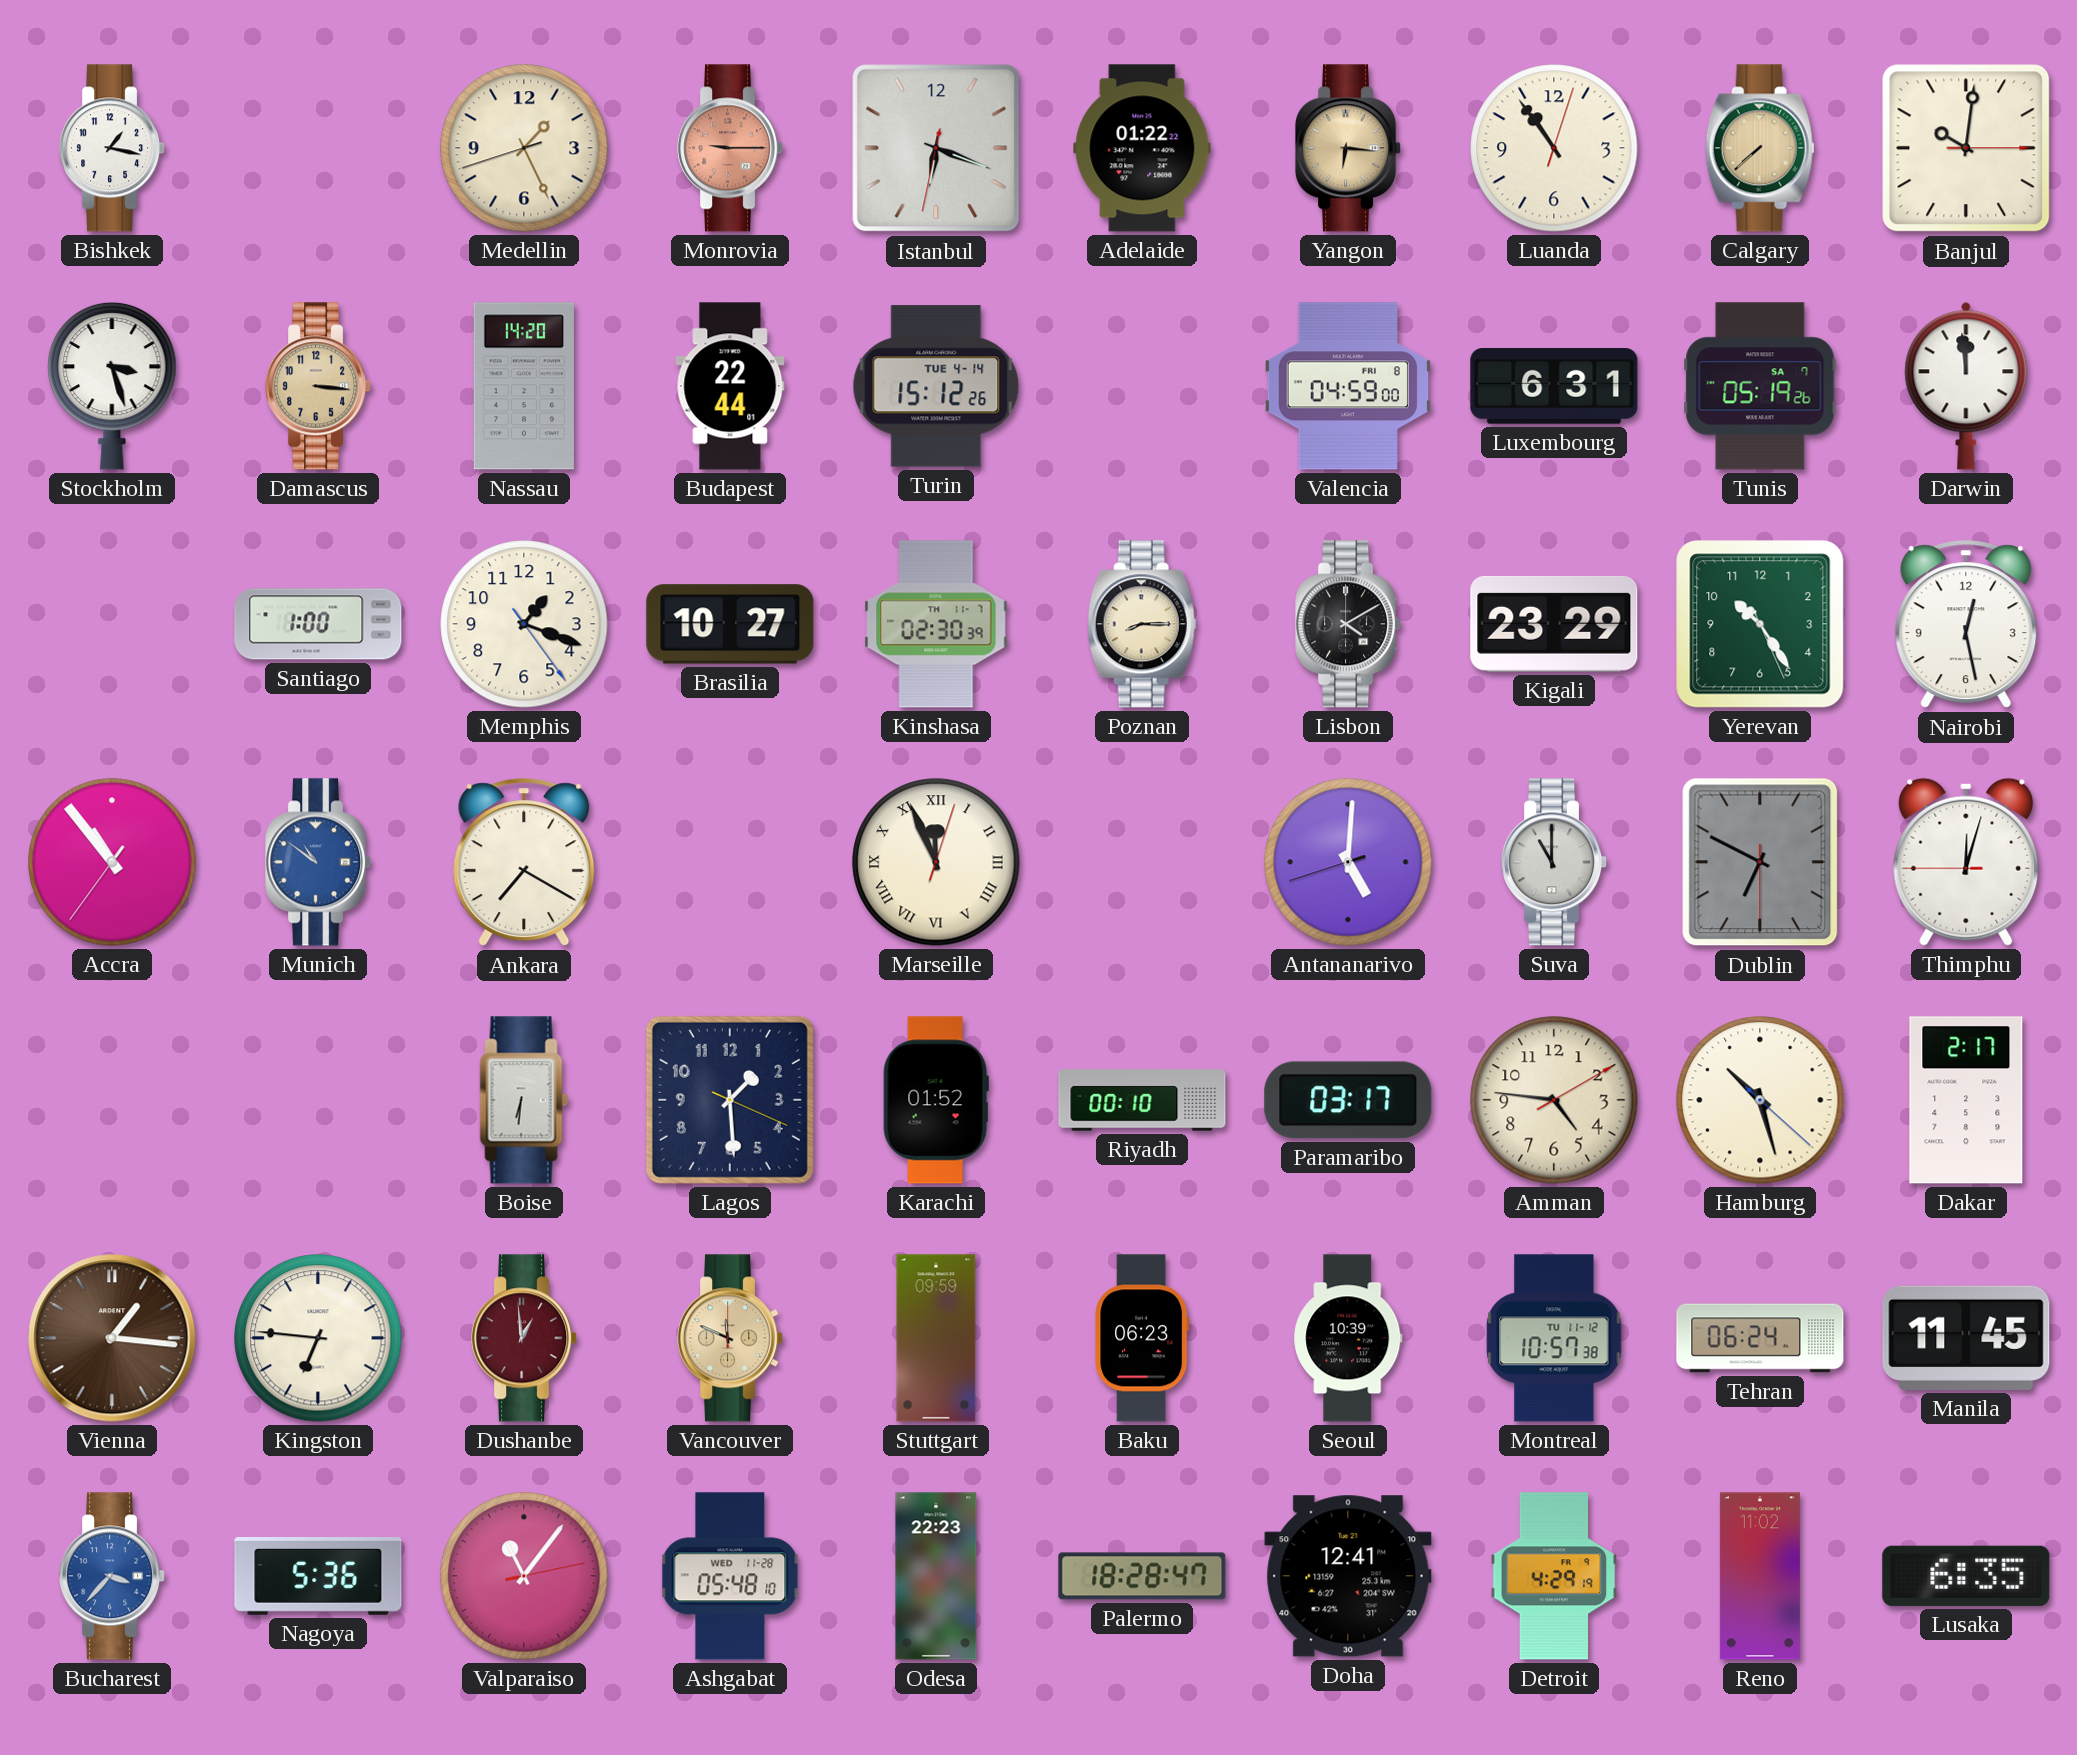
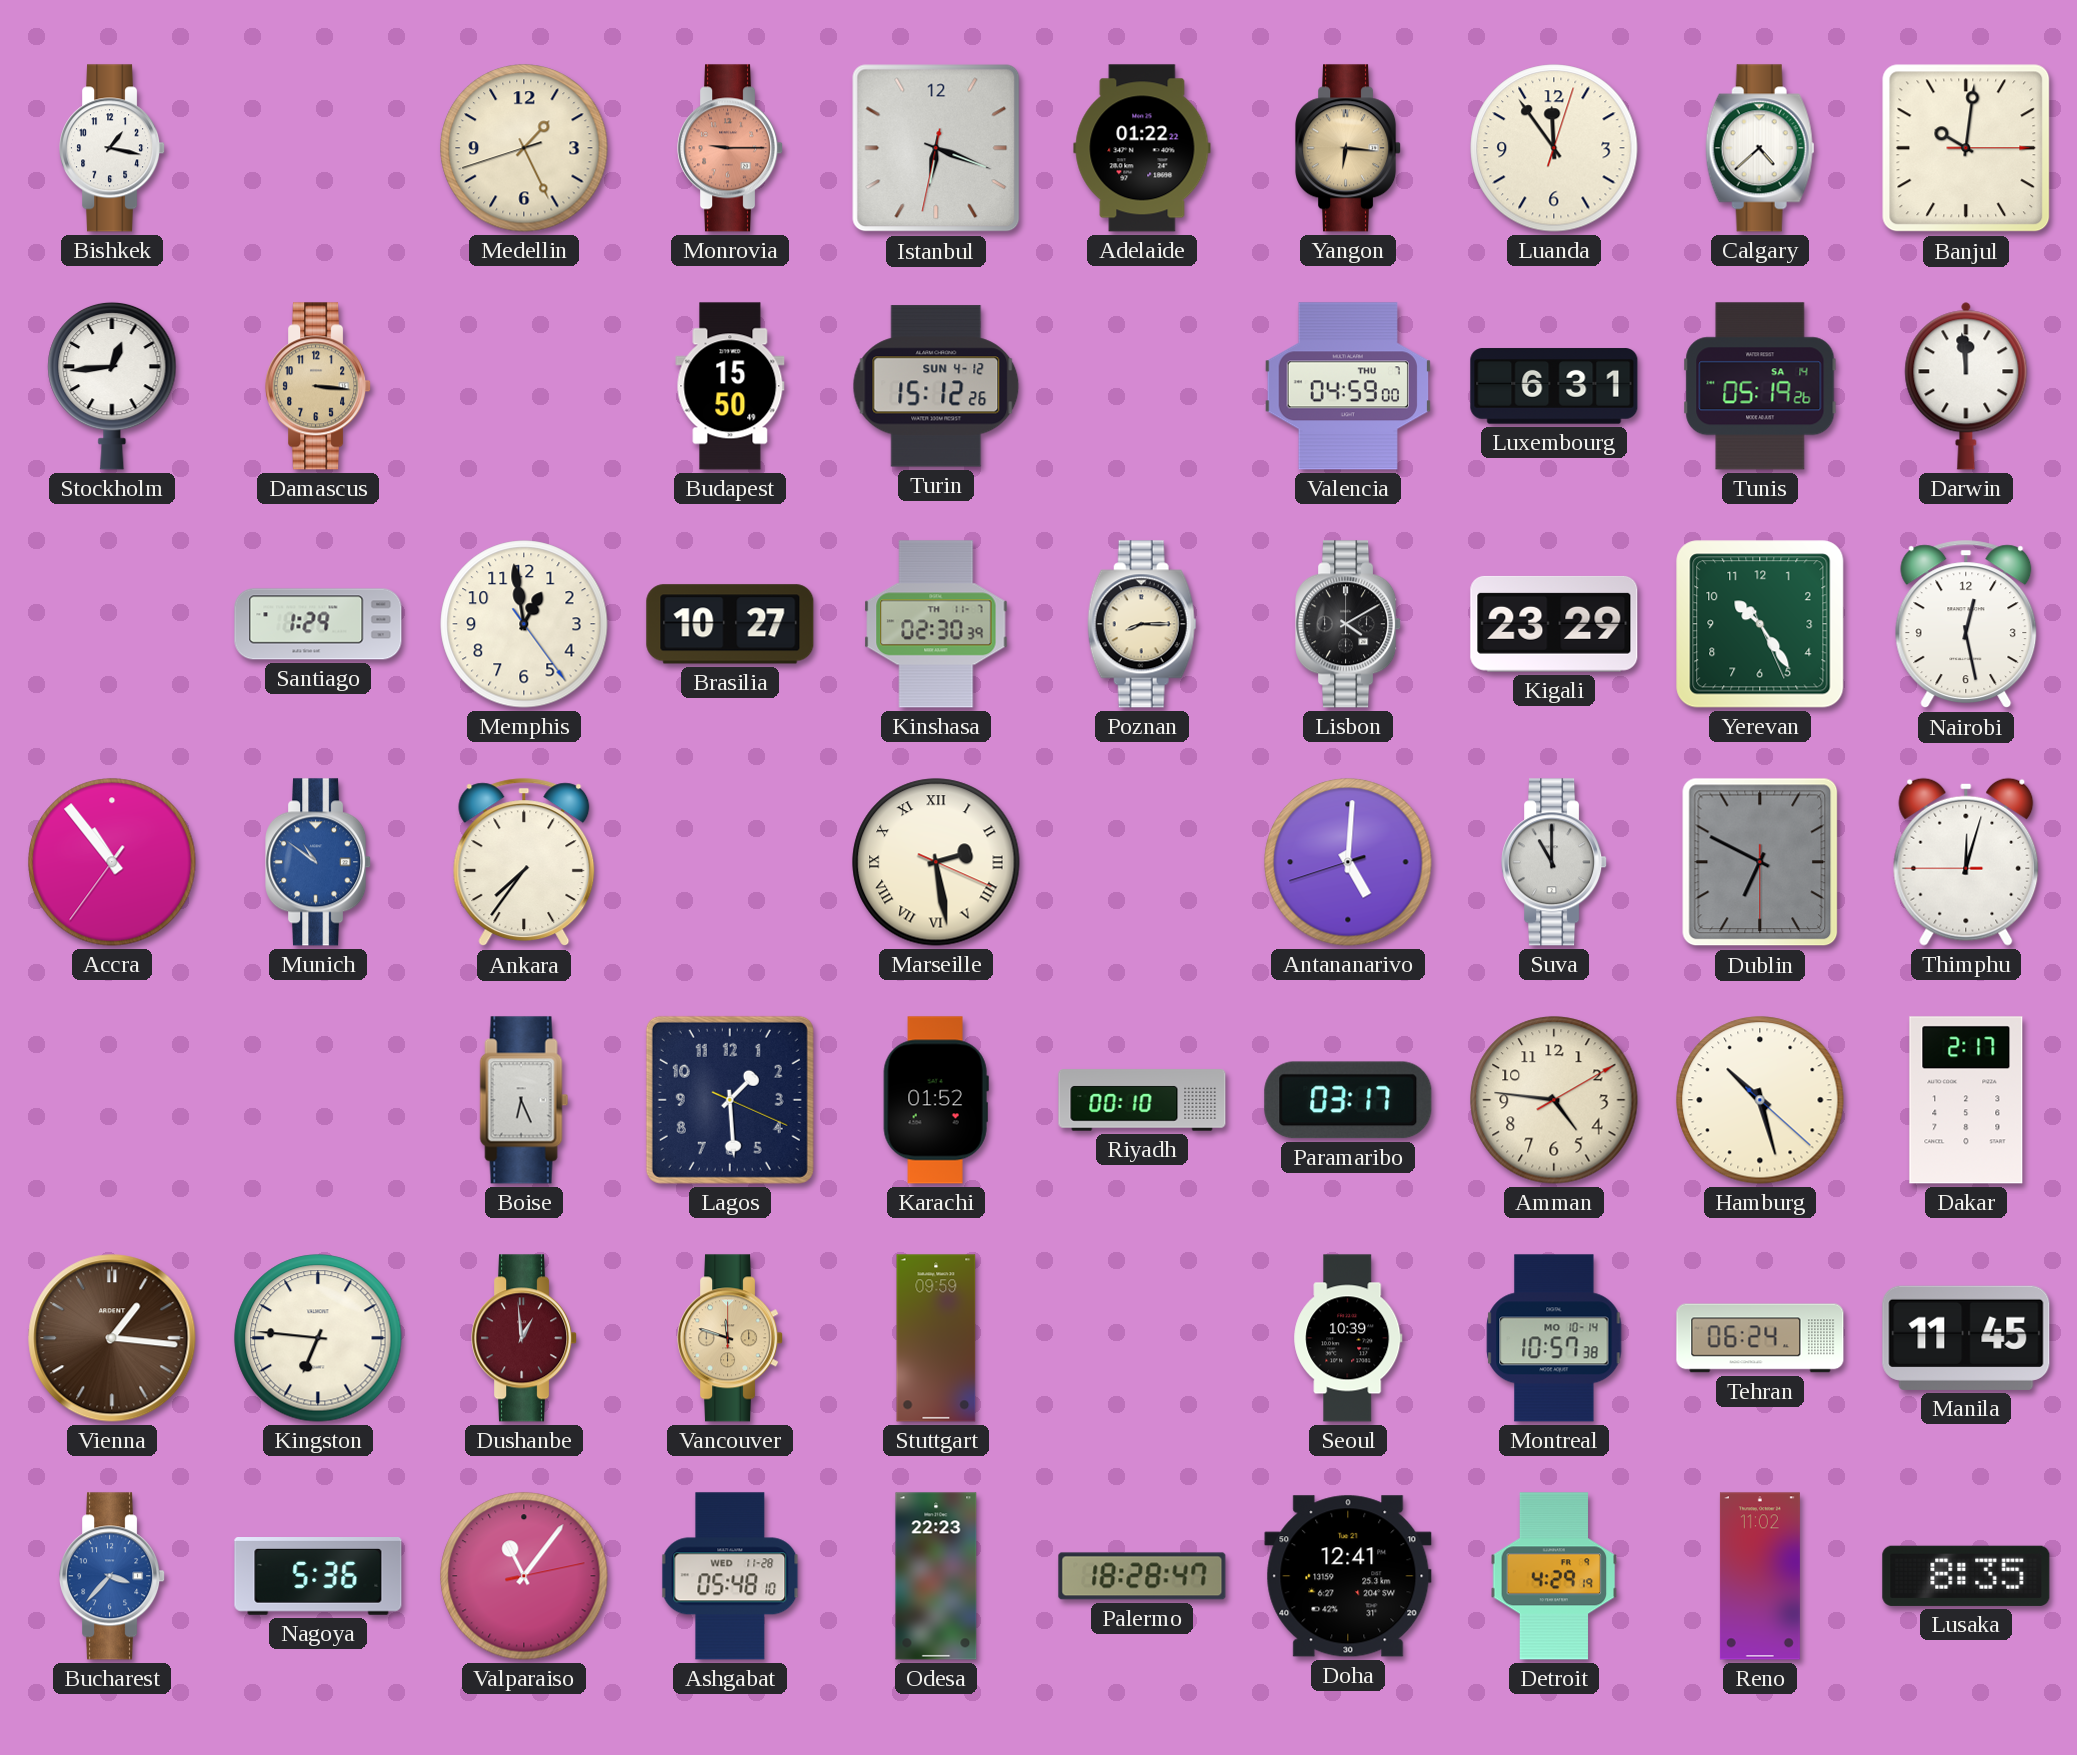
Luanda: 10:54 -> 11:54
Calgary: 7:38 -> 4:38
Calgary dial: champagne -> white
Stockholm: 3:27 -> 12:44
Nassau: 14:20 -> none
Budapest: 22:44 -> 15:50
Turin date: TUE 4-14 -> SUN 4-12
Valencia date: FRI 8 -> THU 7
Tunis date: SA 7 -> SA 14
Santiago: 1:00 -> 1:29
Memphis: 1:18 -> 12:58
Ankara: 7:20 -> 7:36
Marseille: 11:56 -> 2:28
Boise: 6:31 -> 6:26
Vancouver: 11:49 -> 11:48
Baku: 06:23 -> none
Montreal date: TU 11-12 -> MO 10-14
Lusaka: 6:35 -> 8:35
